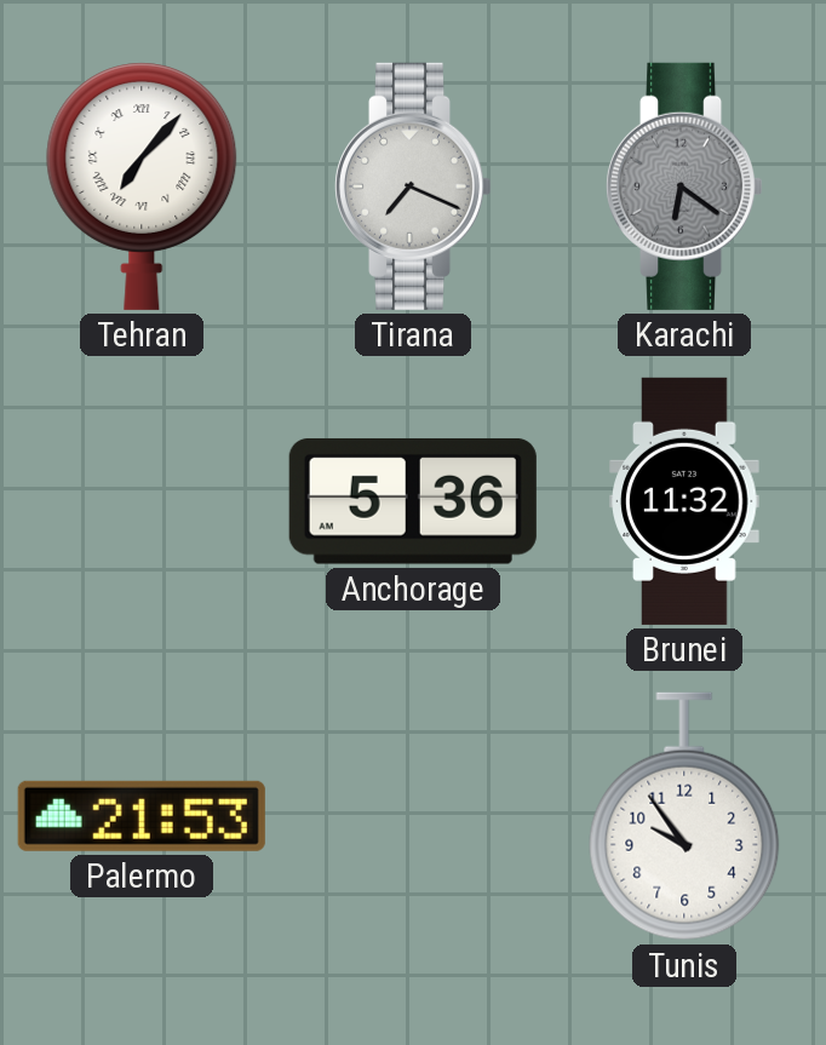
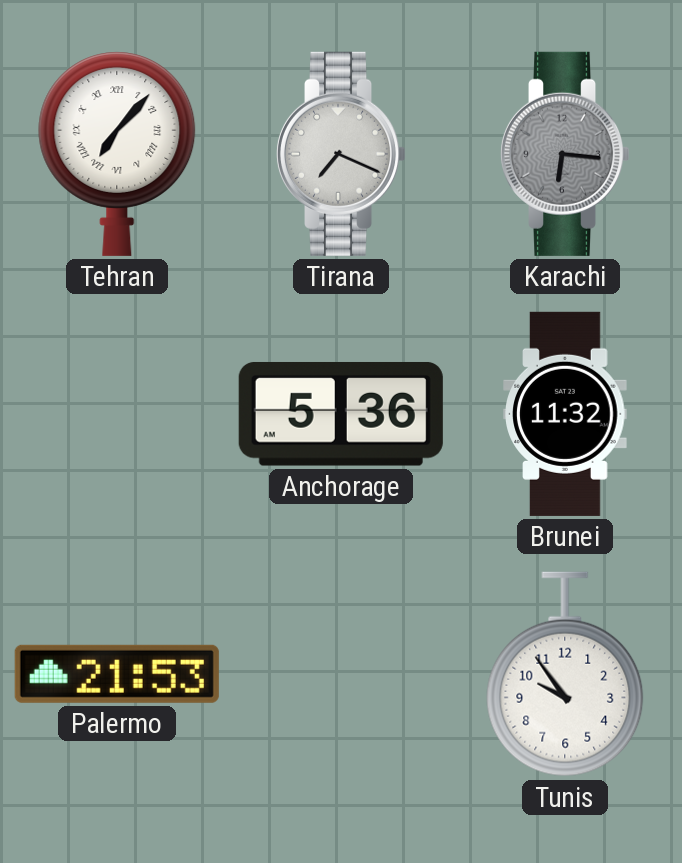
Karachi: 6:21 -> 6:16
